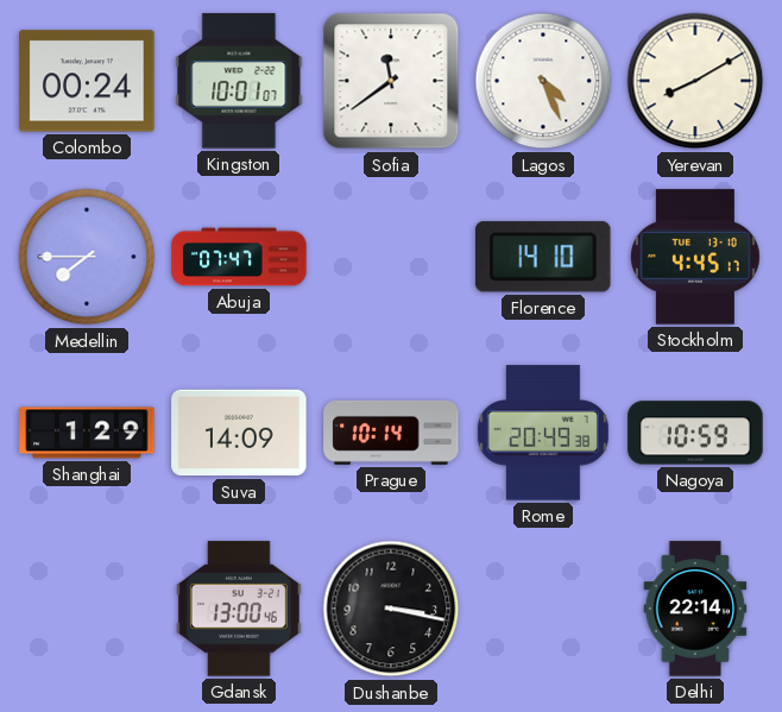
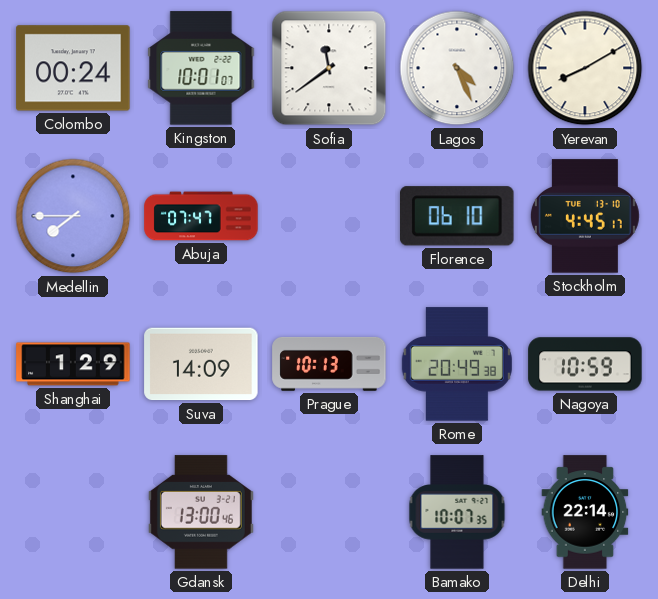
Florence: 14:10 -> 06:10
Prague: 10:14 -> 10:13
Dushanbe: 3:17 -> none
Bamako: none -> 10:07
